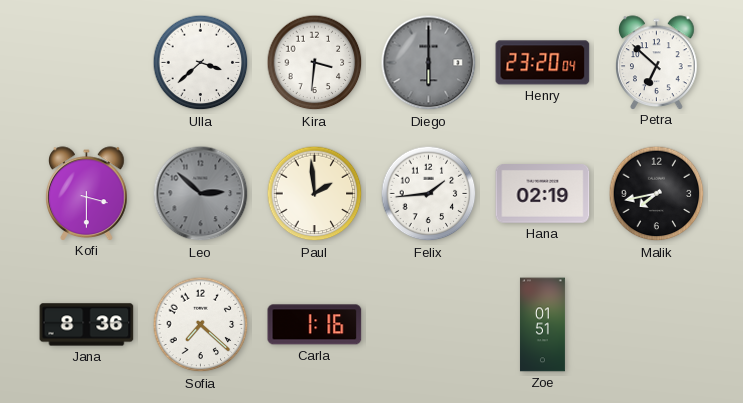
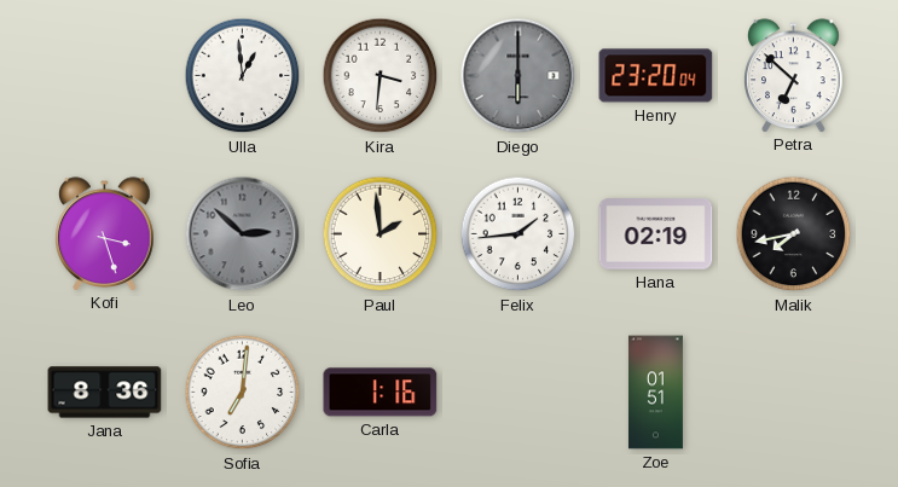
Ulla: 3:38 -> 12:59
Kofi: 3:30 -> 3:27
Sofia: 7:22 -> 7:01
